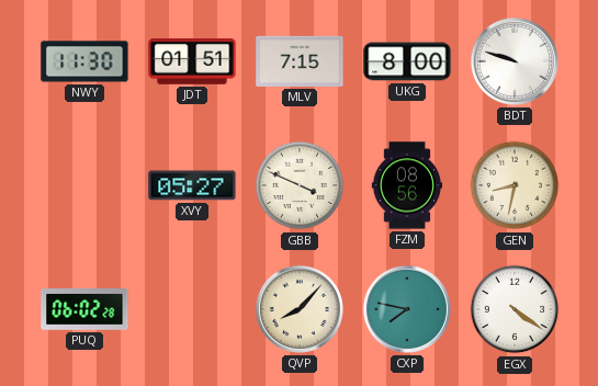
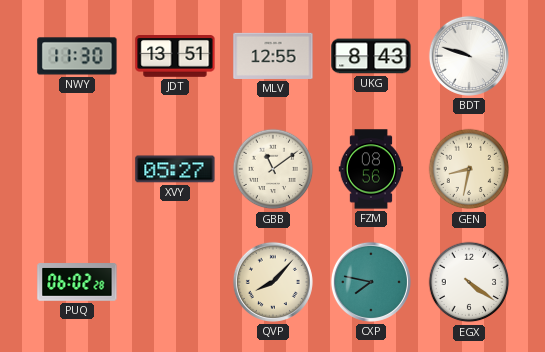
JDT: 01:51 -> 13:51
MLV: 7:15 -> 12:55
UKG: 8:00 -> 8:43
GBB: 3:49 -> 11:09
